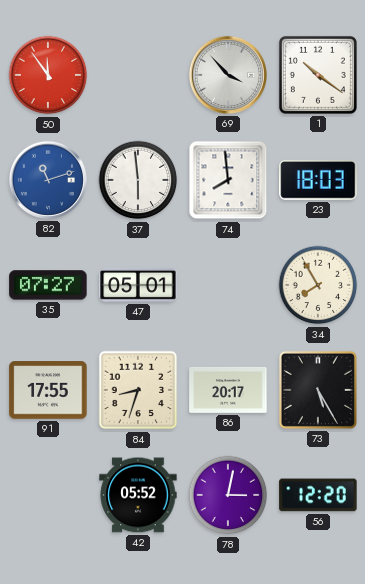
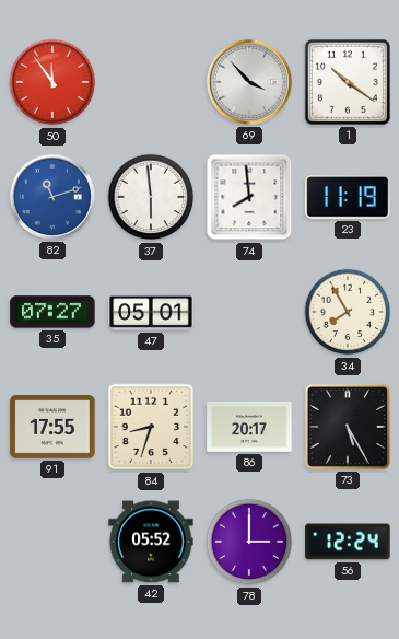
23: 18:03 -> 11:19
78: 3:02 -> 3:00
56: 12:20 -> 12:24
